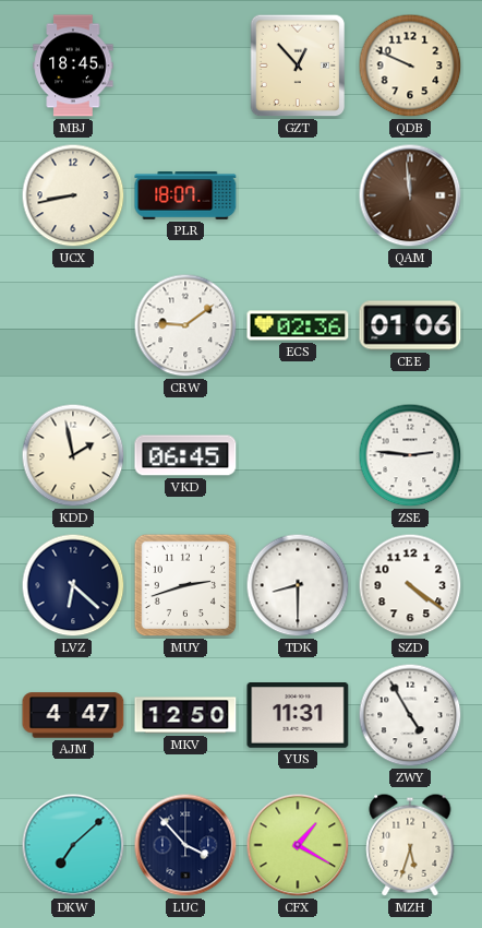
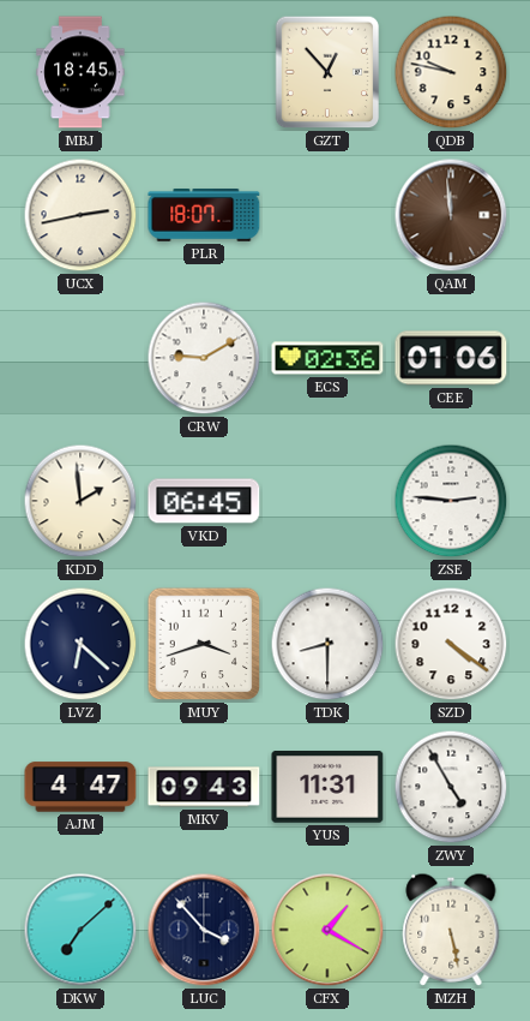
QDB: 9:49 -> 9:47
UCX: 8:43 -> 2:43
CRW: 9:09 -> 9:10
KDD: 1:58 -> 1:59
MUY: 2:42 -> 3:42
MKV: 12:50 -> 09:43
MZH: 5:33 -> 5:28
